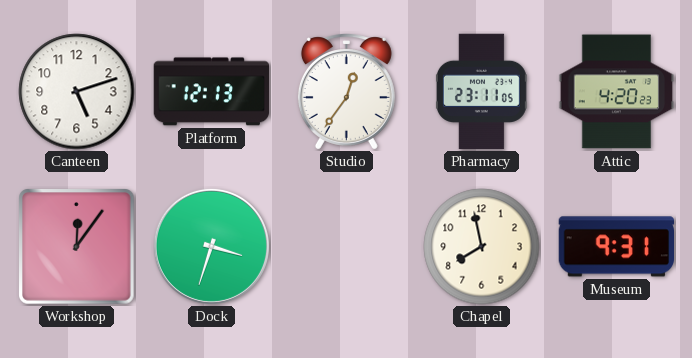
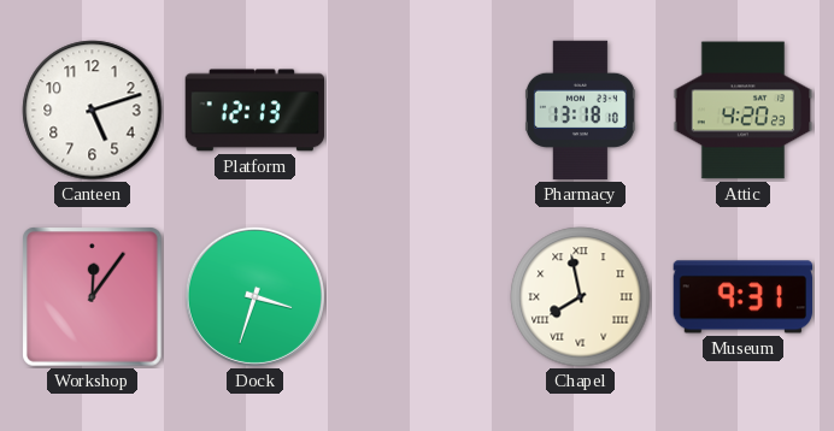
Studio: 12:36 -> none
Pharmacy: 23:11 -> 13:18
Chapel numerals: Arabic -> Roman
